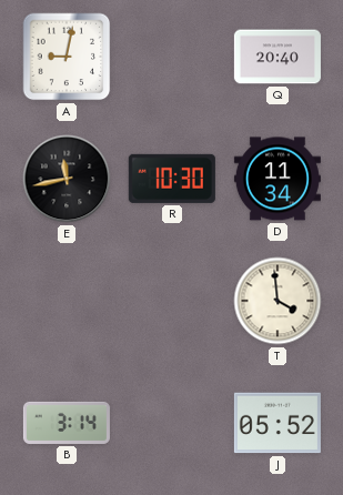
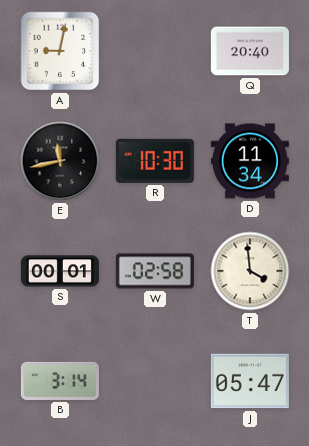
S: none -> 00:01
W: none -> 02:58
J: 05:52 -> 05:47
